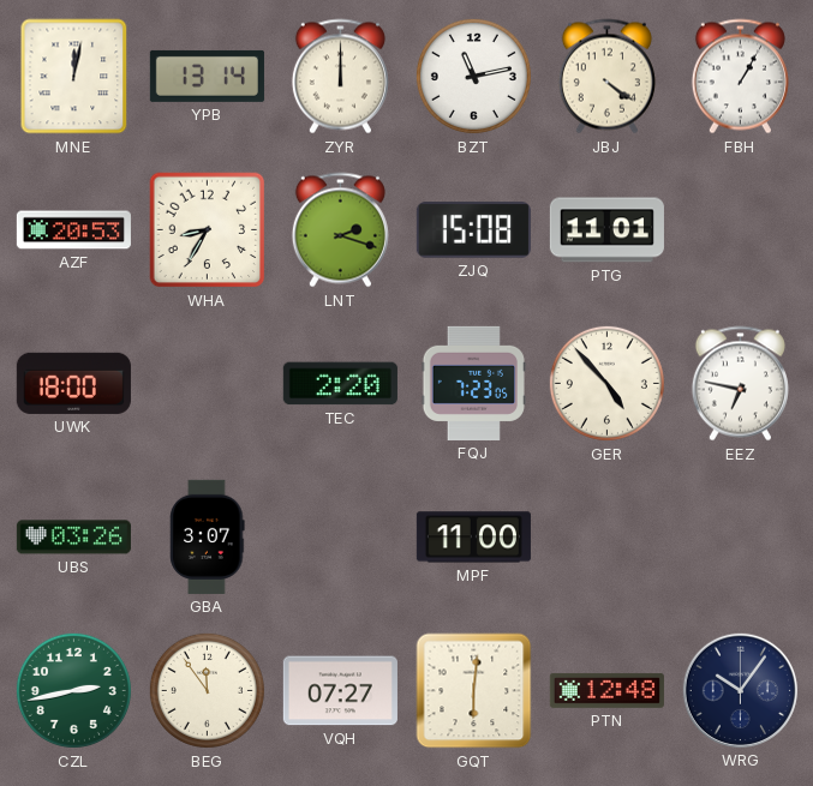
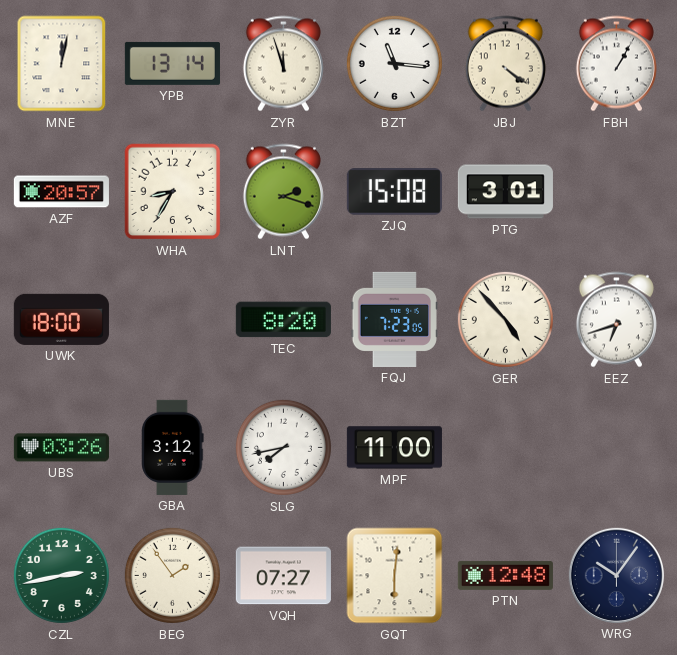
ZYR: 12:00 -> 11:57
BZT: 11:13 -> 11:16
AZF: 20:53 -> 20:57
PTG: 11:01 -> 3:01
TEC: 2:20 -> 8:20
EEZ: 6:47 -> 6:42
GBA: 3:07 -> 3:12
SLG: none -> 7:43
BEG: 11:54 -> 1:54
